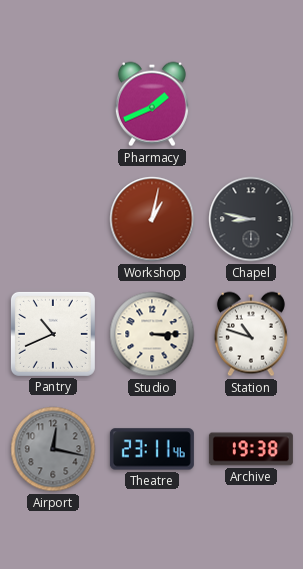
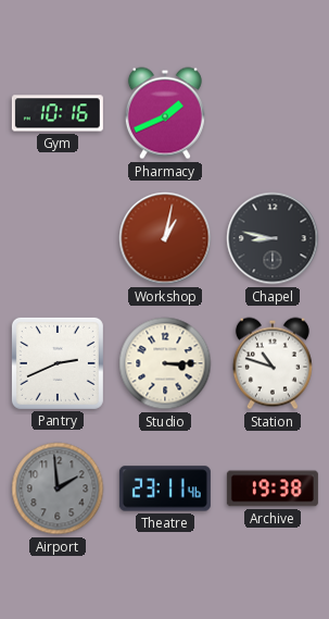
Gym: none -> 10:16
Pantry: 10:41 -> 2:41
Airport: 12:17 -> 1:59
